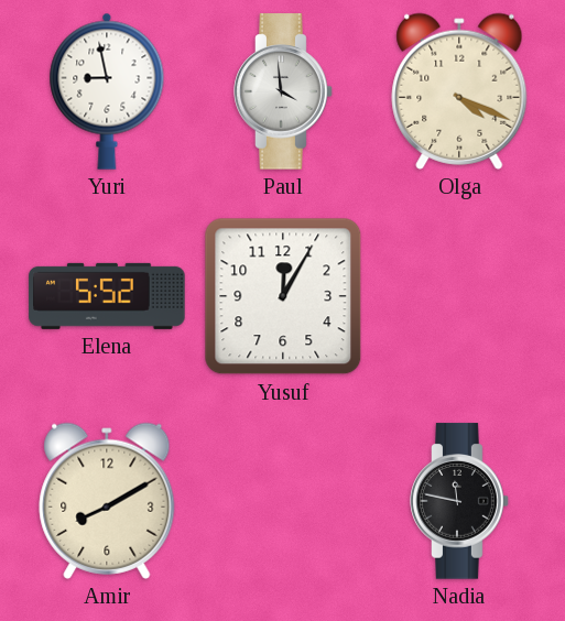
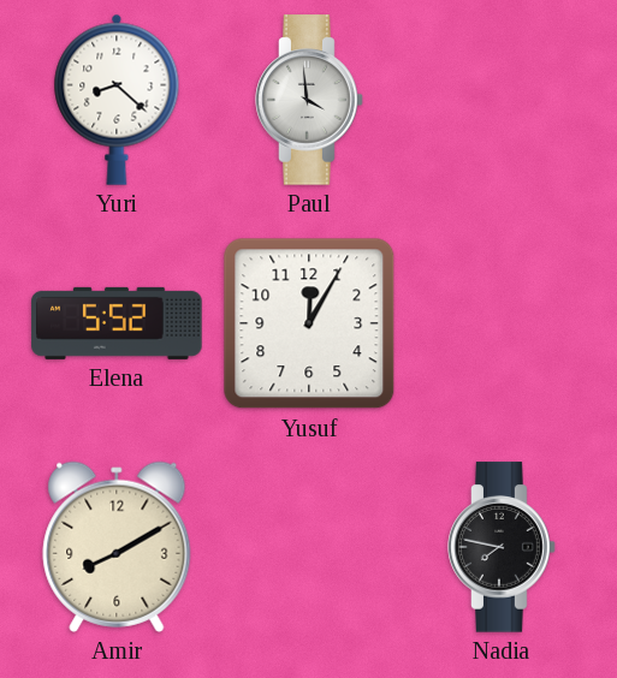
Yuri: 8:58 -> 8:22
Olga: 4:19 -> none
Nadia: 11:47 -> 7:47
